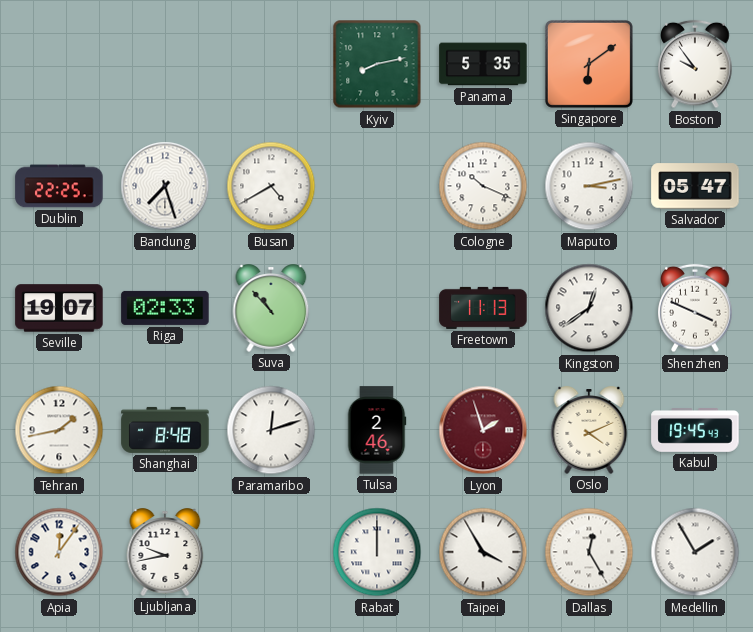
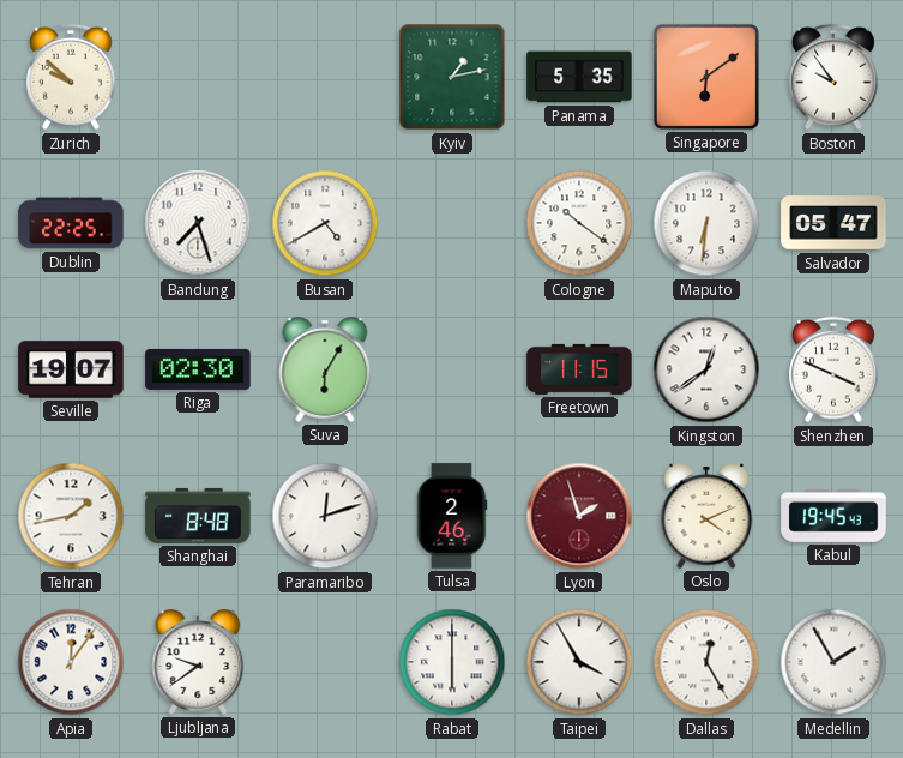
Zurich: none -> 9:52
Kyiv: 8:13 -> 1:13
Cologne: 10:19 -> 10:21
Maputo: 3:13 -> 6:31
Riga: 02:33 -> 02:30
Suva: 10:53 -> 6:05
Freetown: 11:13 -> 11:15
Ljubljana: 9:43 -> 9:39
Rabat: 12:00 -> 6:00
